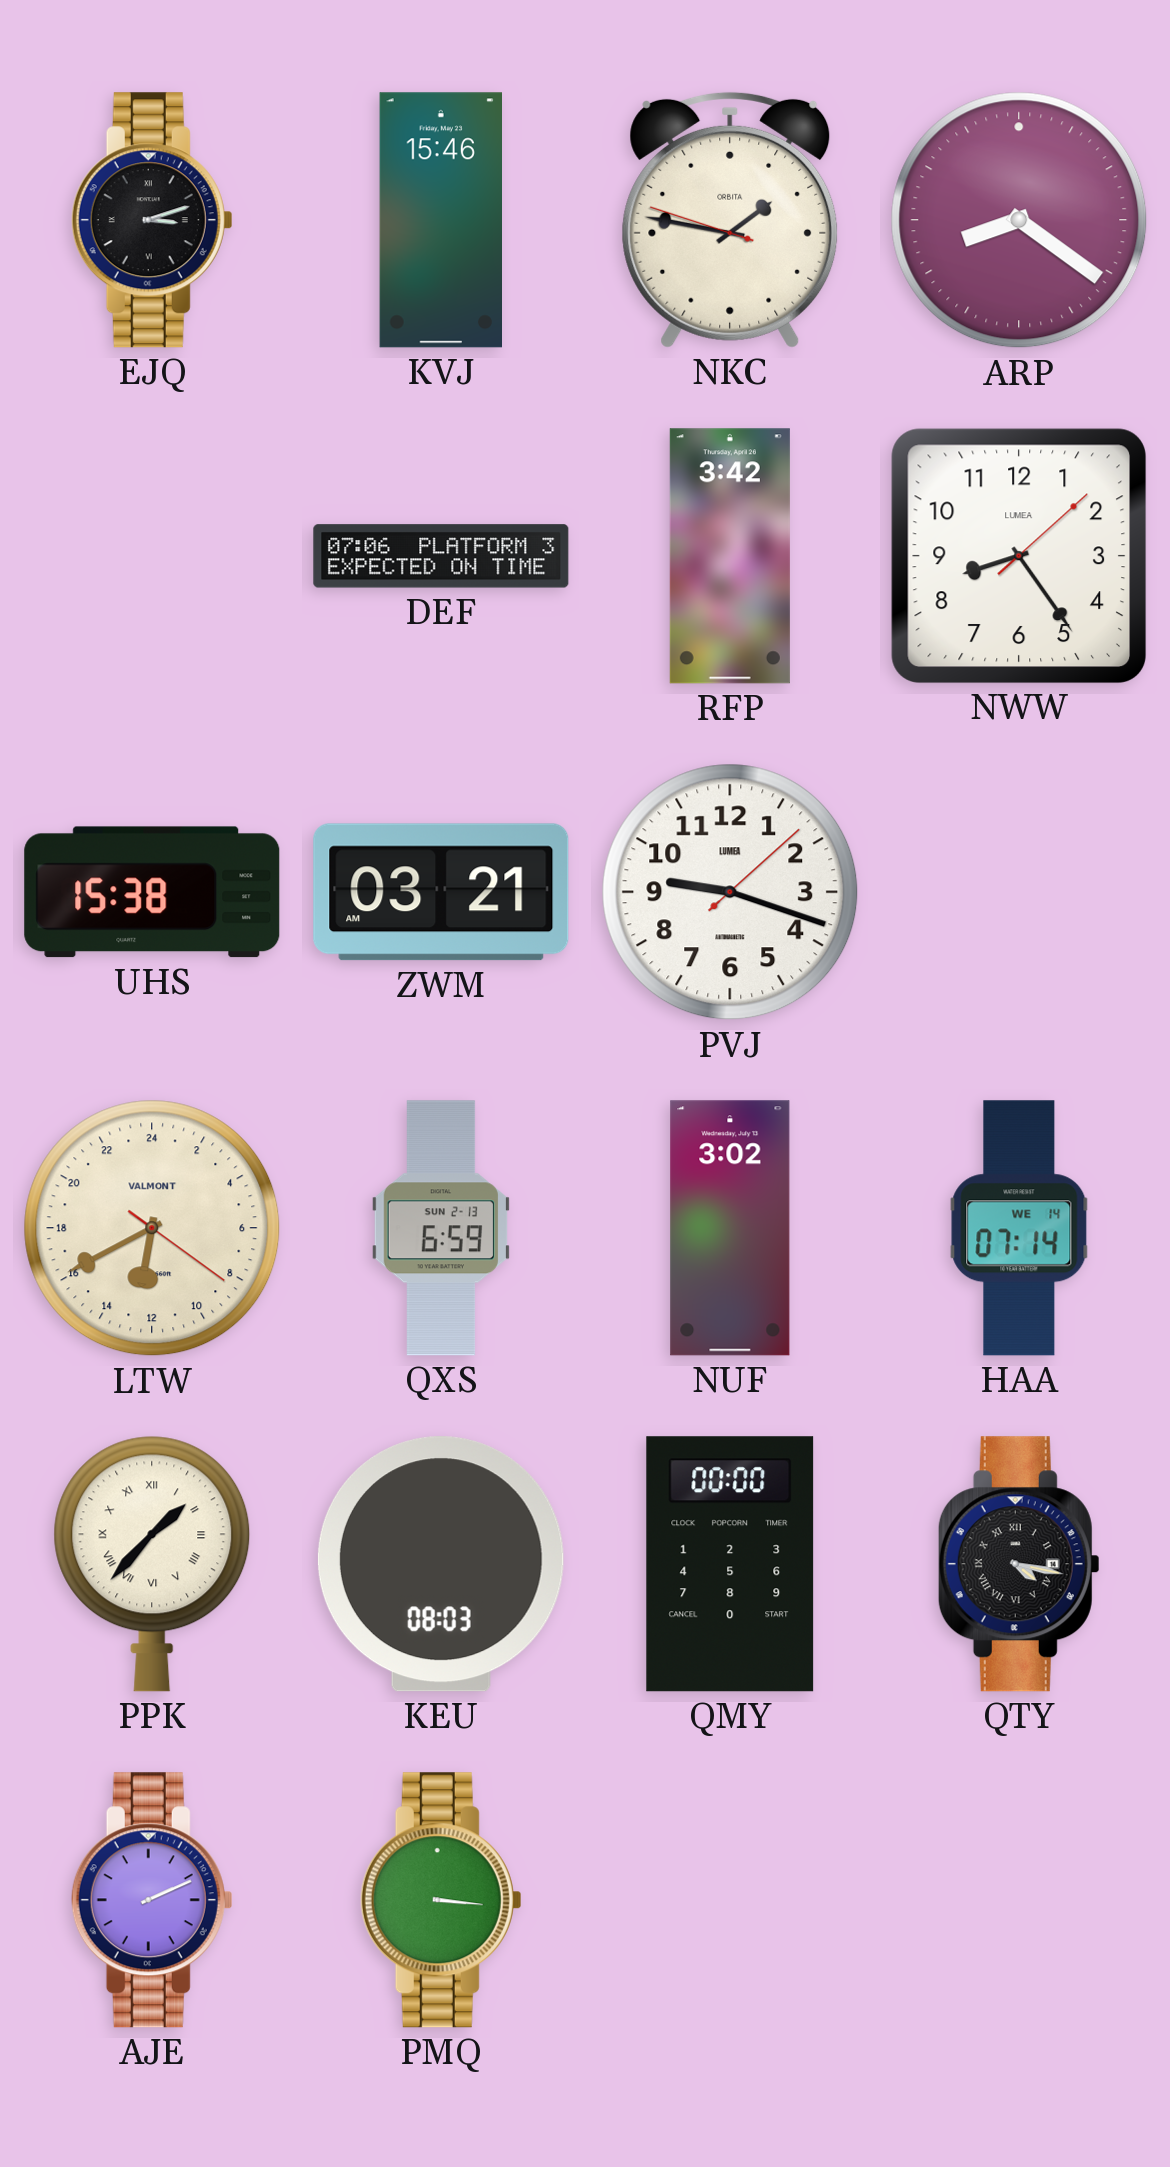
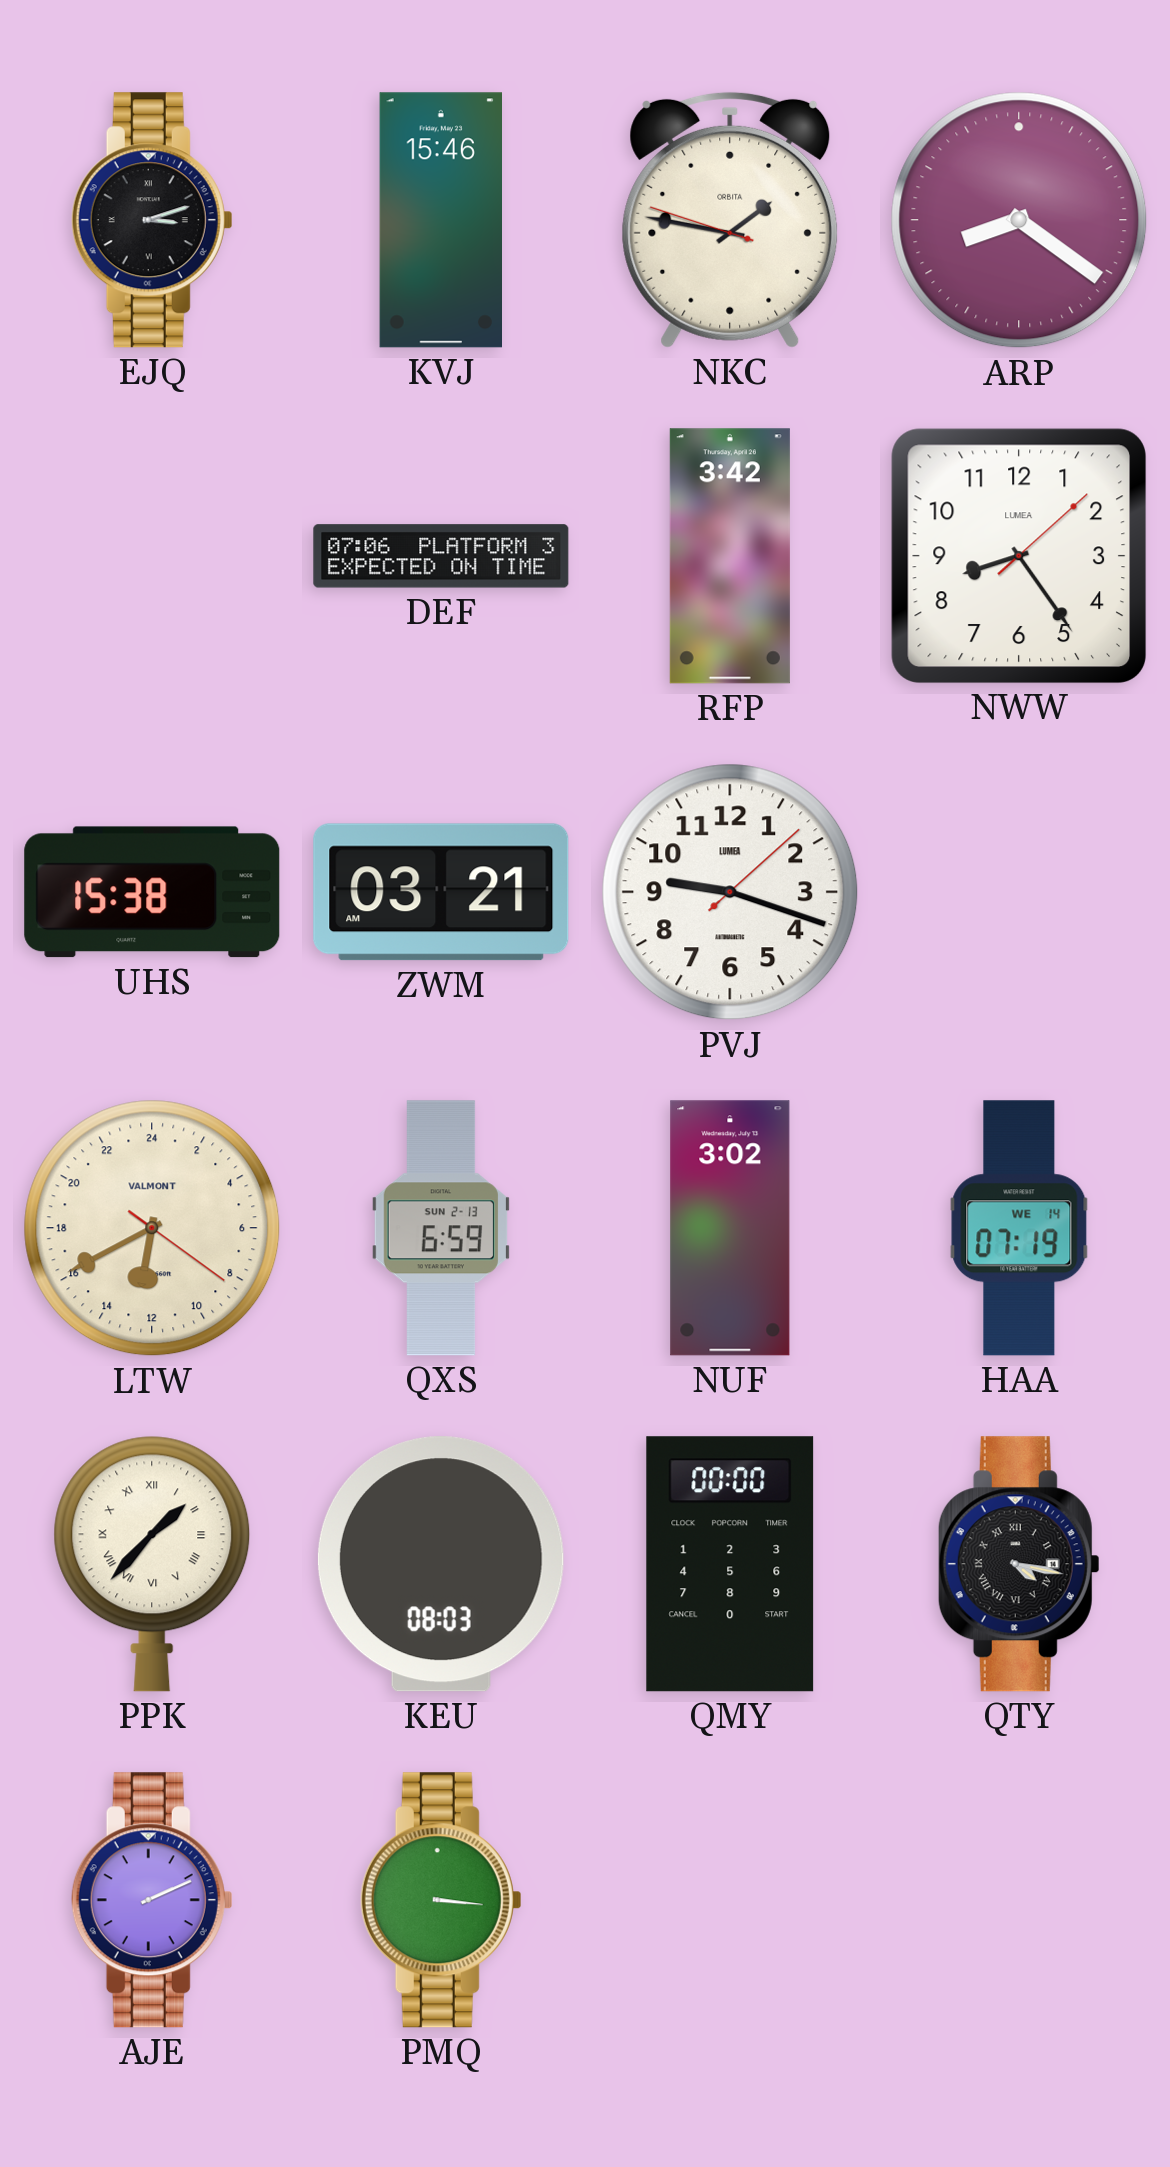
HAA: 07:14 -> 07:19
